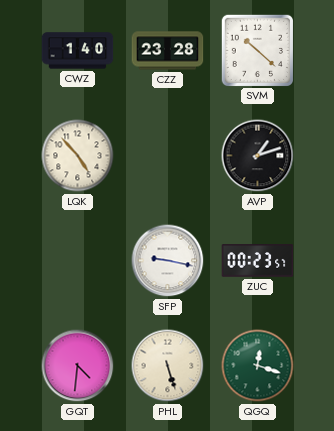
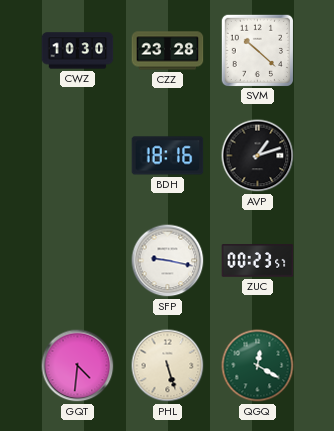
CWZ: 1:40 -> 10:30
LQK: 4:53 -> none
BDH: none -> 18:16
QGQ: 12:18 -> 12:20
